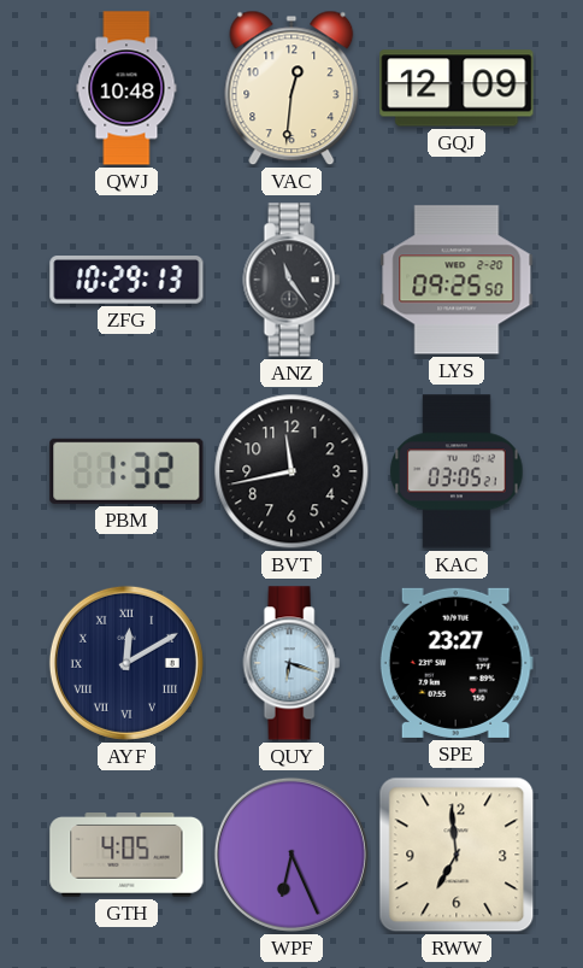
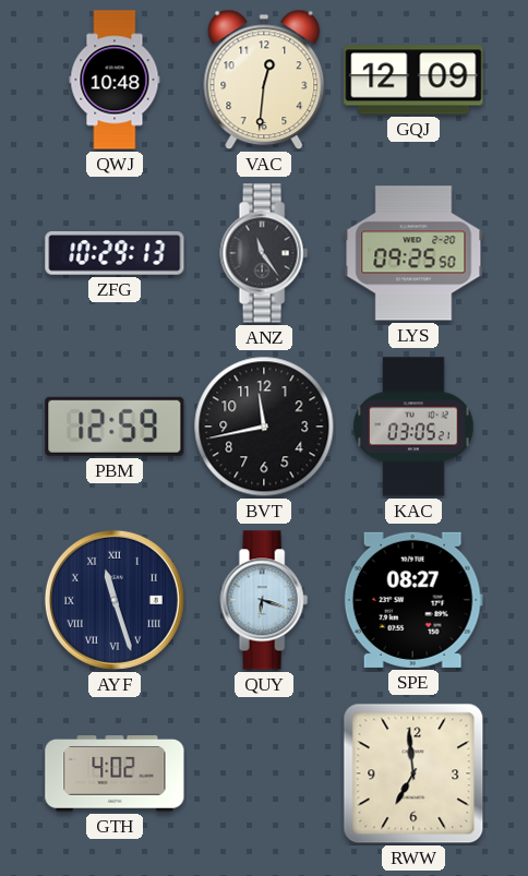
PBM: 1:32 -> 12:59
AYF: 12:10 -> 11:27
SPE: 23:27 -> 08:27
GTH: 4:05 -> 4:02
WPF: 6:26 -> none
